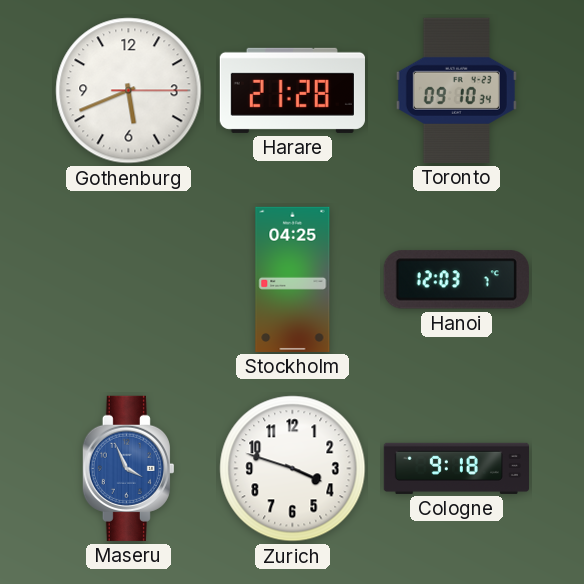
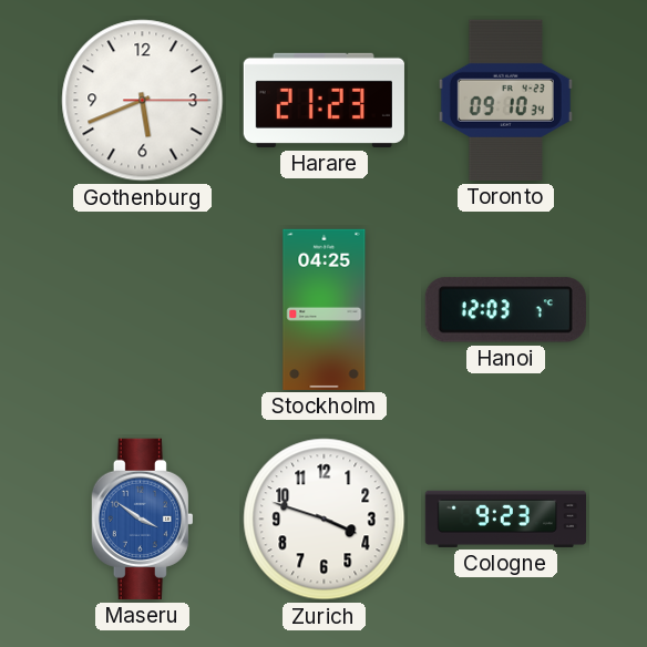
Harare: 21:28 -> 21:23
Maseru: 3:56 -> 3:51
Cologne: 9:18 -> 9:23
